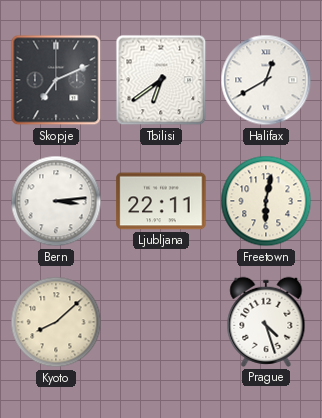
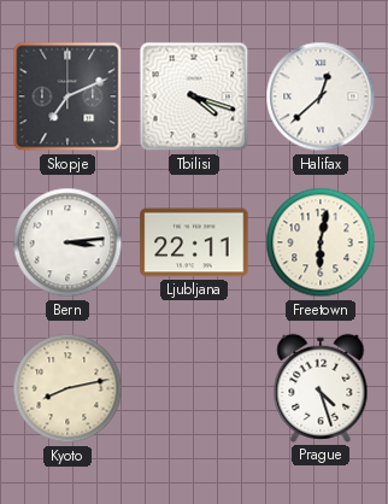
Tbilisi: 6:39 -> 4:18
Halifax: 12:40 -> 12:38
Kyoto: 8:08 -> 8:13
